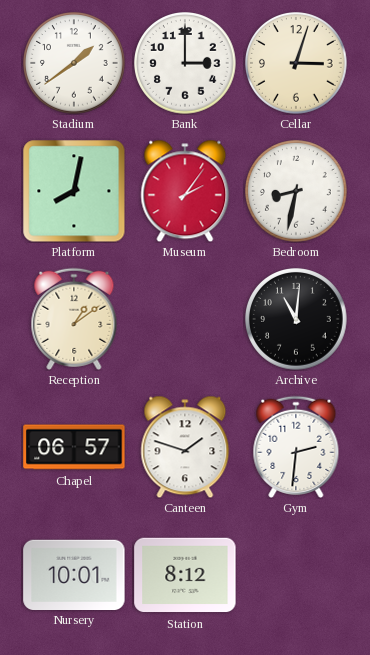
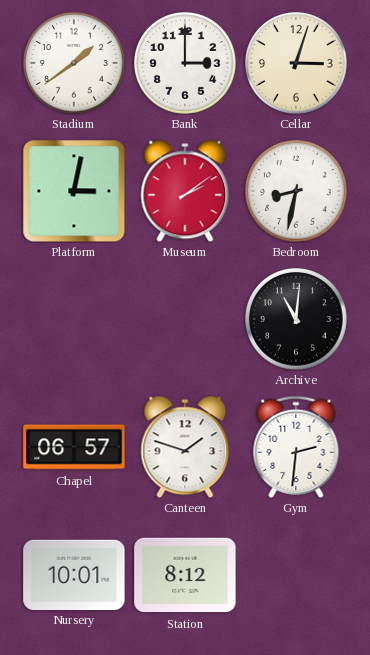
Platform: 8:02 -> 3:02
Museum: 2:06 -> 2:09
Reception: 1:09 -> none
